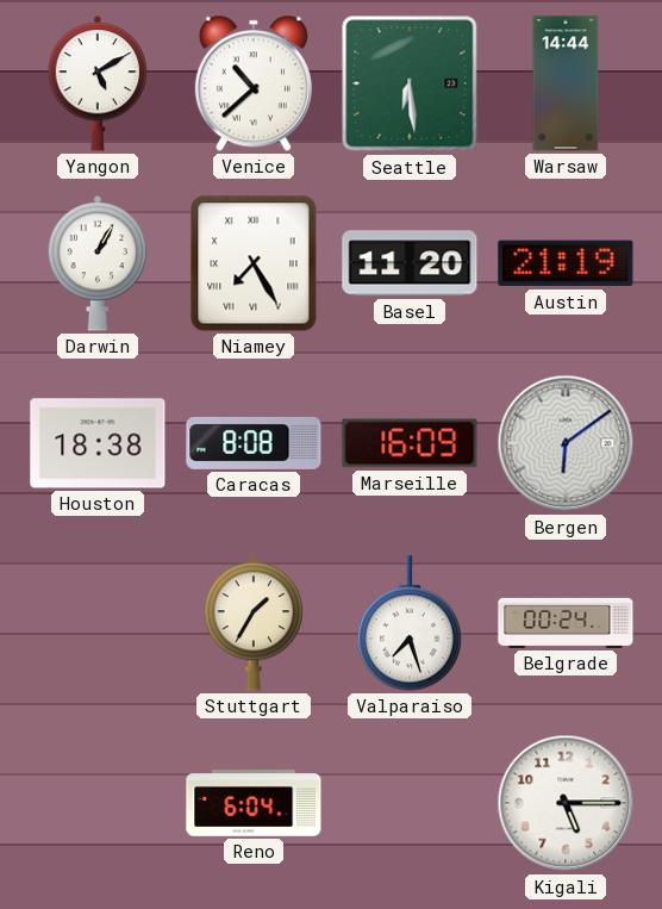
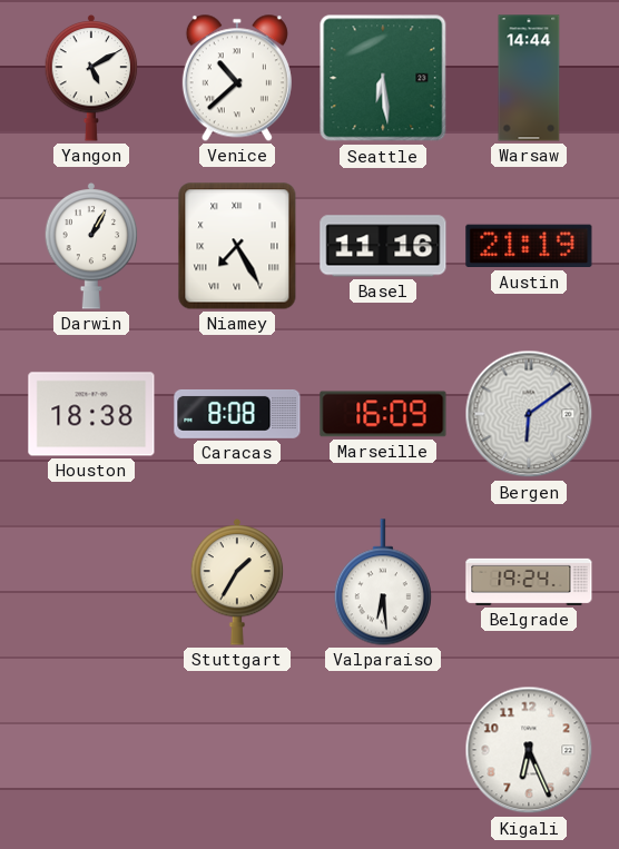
Basel: 11:20 -> 11:16
Valparaiso: 7:27 -> 6:29
Belgrade: 00:24 -> 19:24
Reno: 6:04 -> none
Kigali: 5:15 -> 6:26
